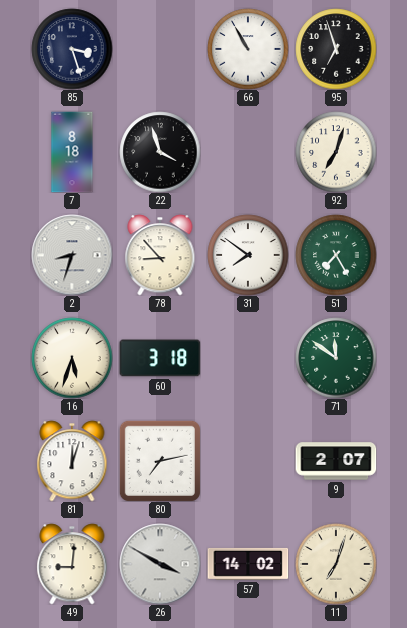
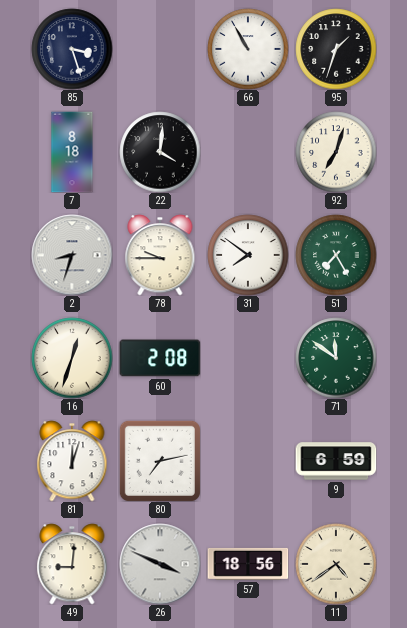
95: 6:57 -> 1:33
22: 3:57 -> 4:01
78: 8:53 -> 9:45
16: 5:33 -> 12:33
60: 3:18 -> 2:08
9: 2:07 -> 6:59
26: 3:50 -> 3:49
57: 14:02 -> 18:56
11: 7:03 -> 4:39
